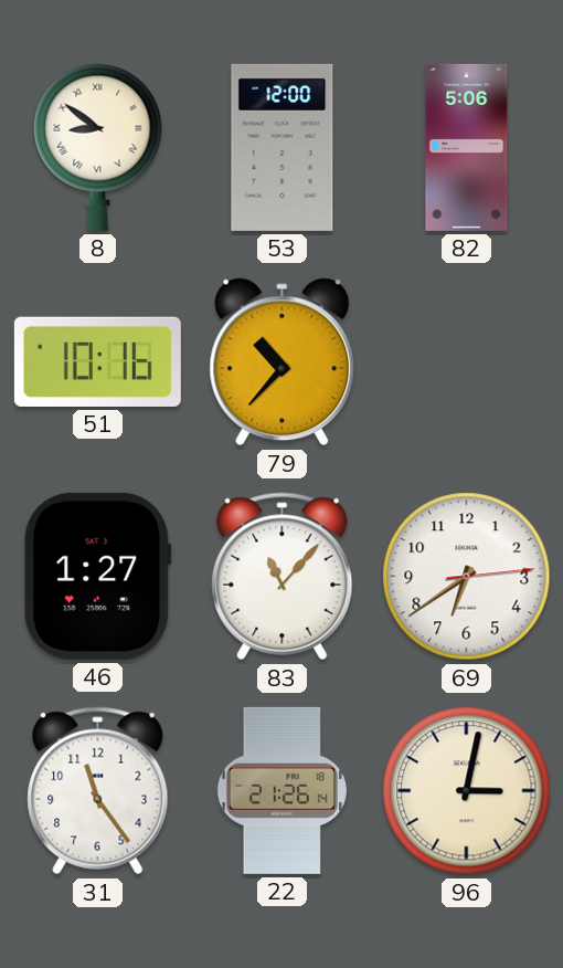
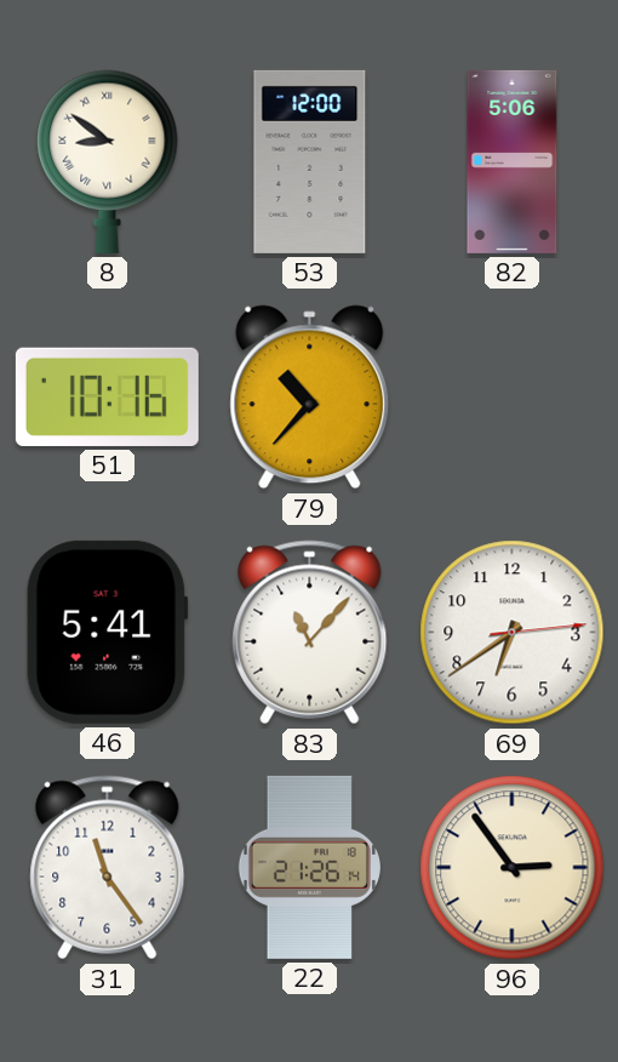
46: 1:27 -> 5:41
96: 3:02 -> 2:54
